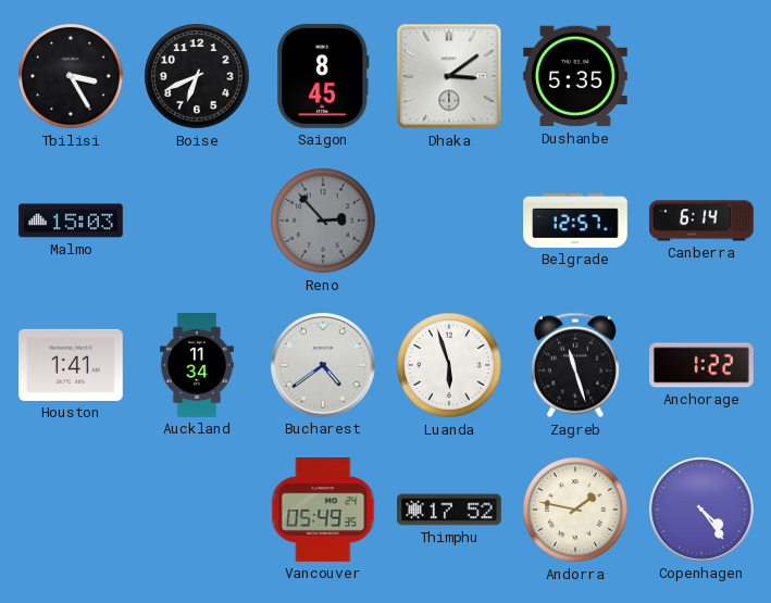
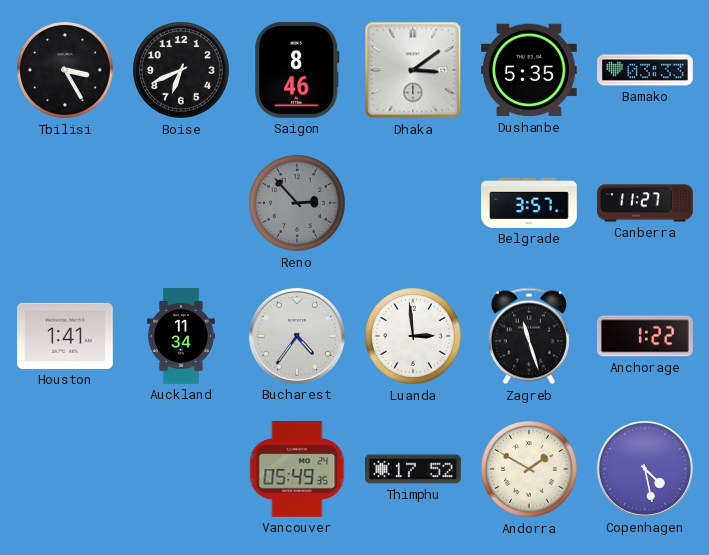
Saigon: 8:45 -> 8:46
Bamako: none -> 03:33
Malmo: 15:03 -> none
Belgrade: 12:57 -> 3:57
Canberra: 6:14 -> 11:27
Bucharest: 4:39 -> 4:36
Luanda: 5:57 -> 2:59
Andorra: 1:47 -> 1:50
Copenhagen: 4:24 -> 4:28
